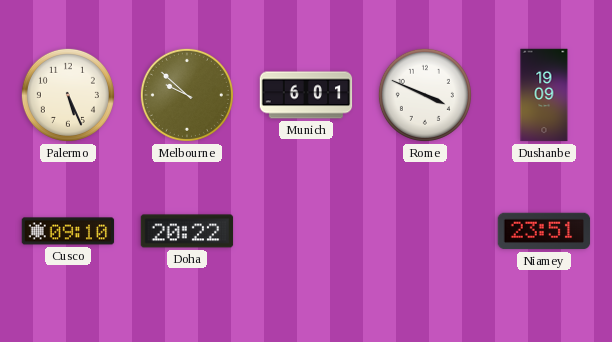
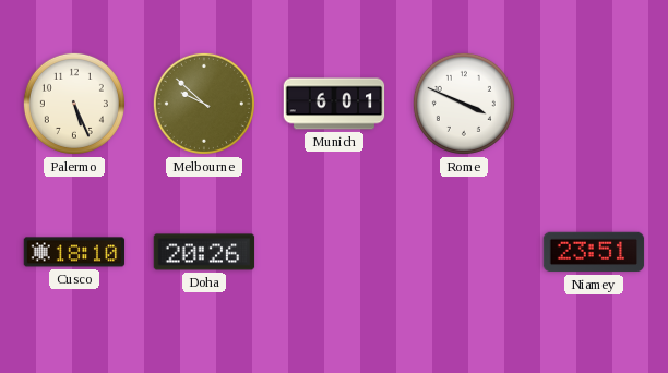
Dushanbe: 19:09 -> none
Cusco: 09:10 -> 18:10
Doha: 20:22 -> 20:26
